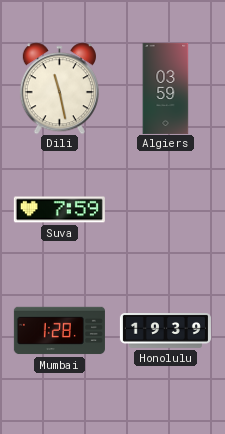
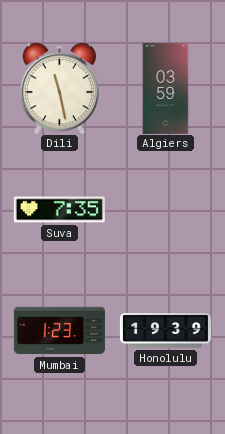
Suva: 7:59 -> 7:35
Mumbai: 1:28 -> 1:23
